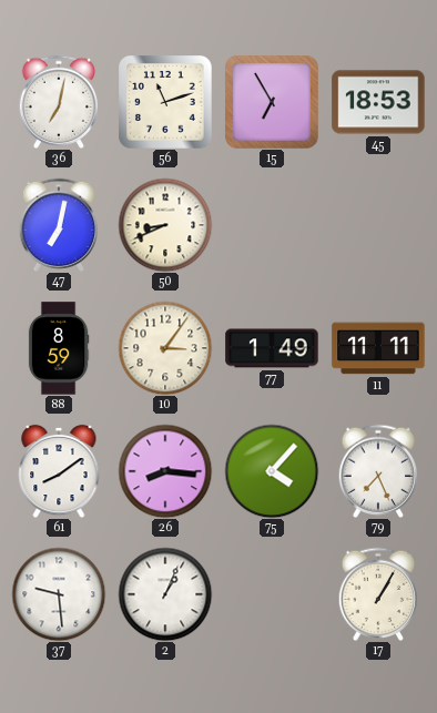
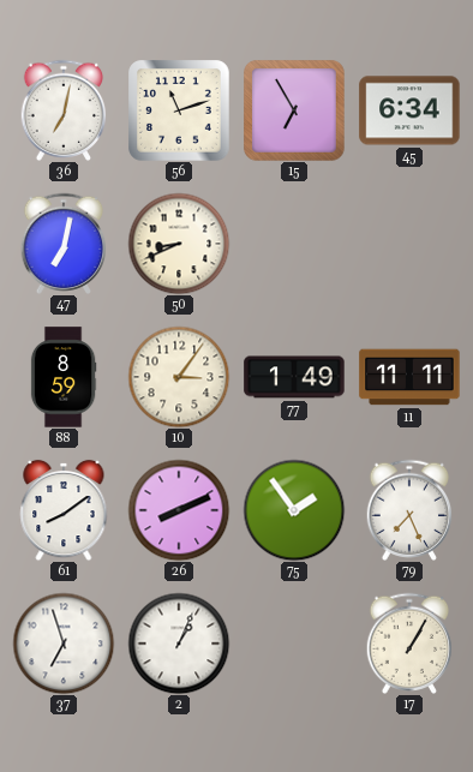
45: 18:53 -> 6:34
26: 8:16 -> 8:11
75: 4:07 -> 1:54
37: 9:29 -> 6:57
